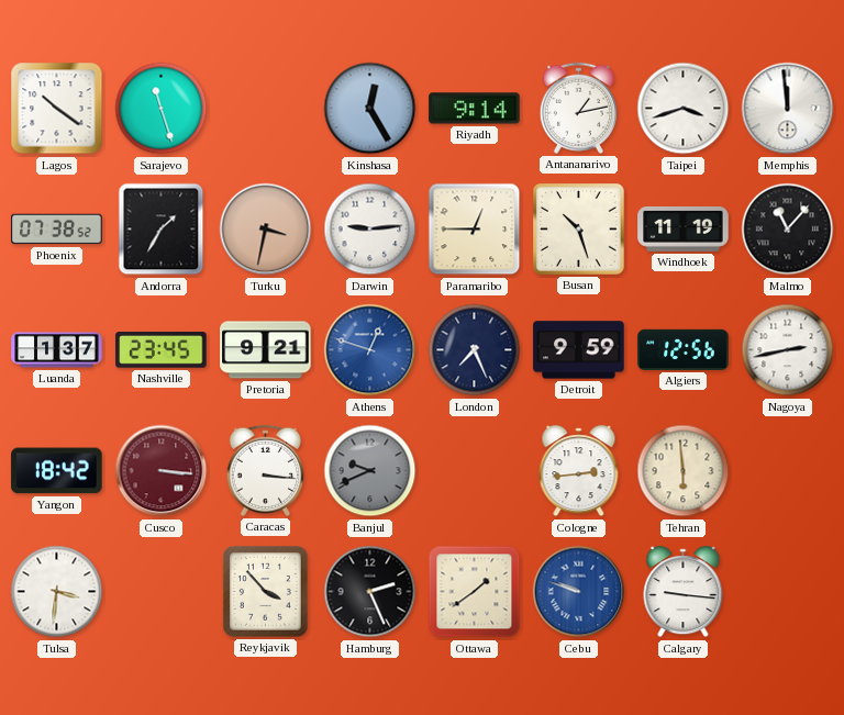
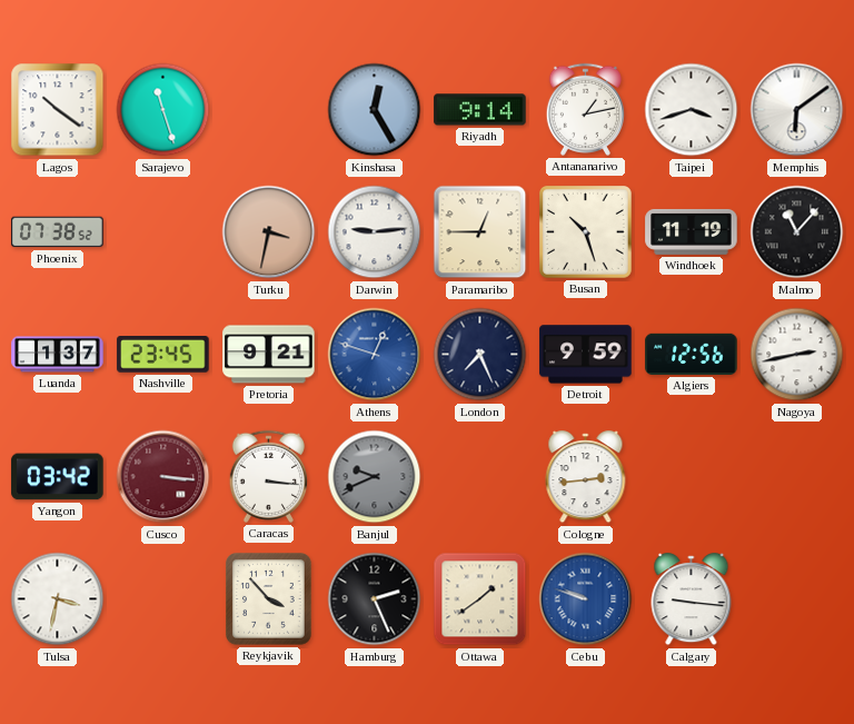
Memphis: 11:59 -> 6:09
Andorra: 1:35 -> none
Yangon: 18:42 -> 03:42
Tehran: 5:59 -> none
Tulsa: 3:31 -> 3:32
